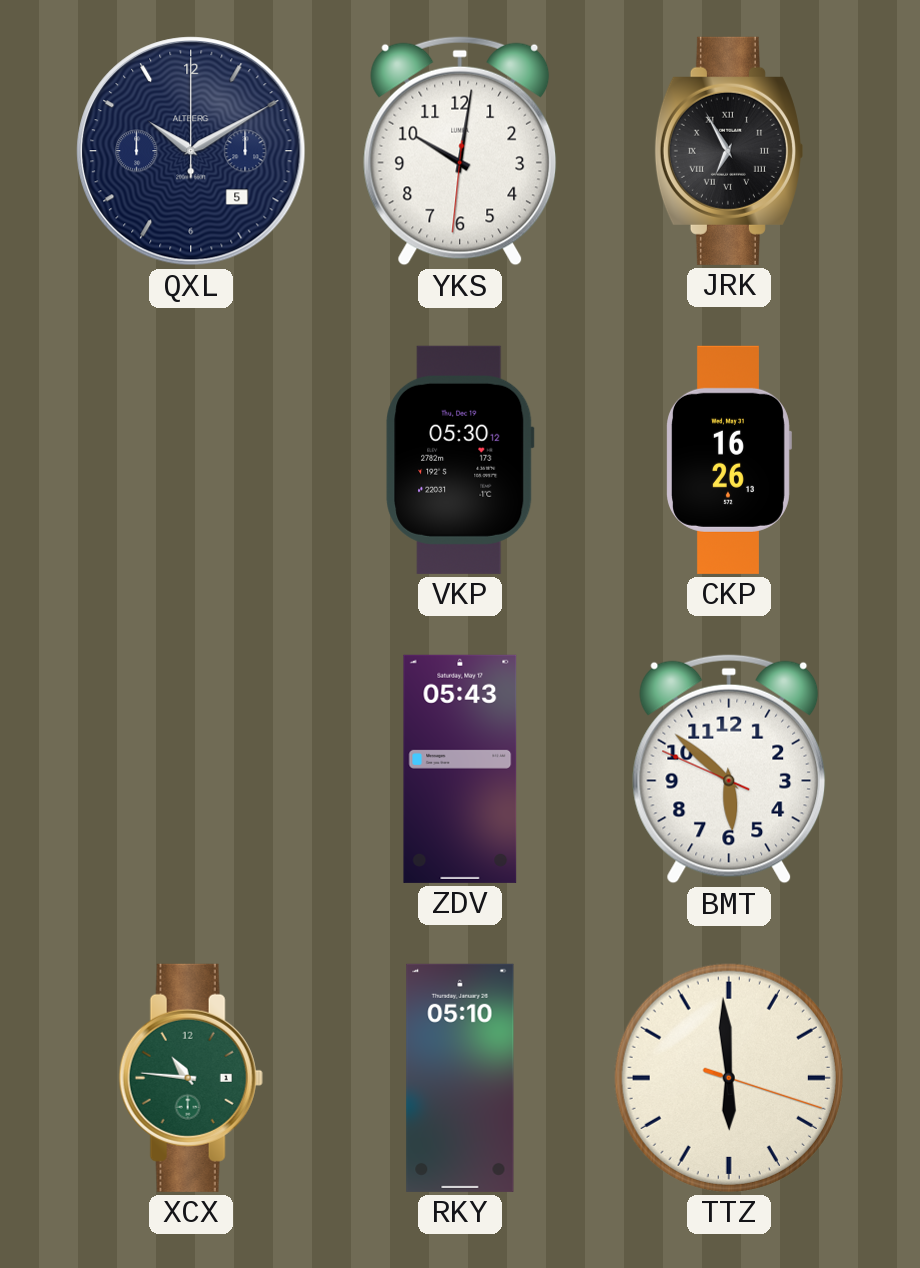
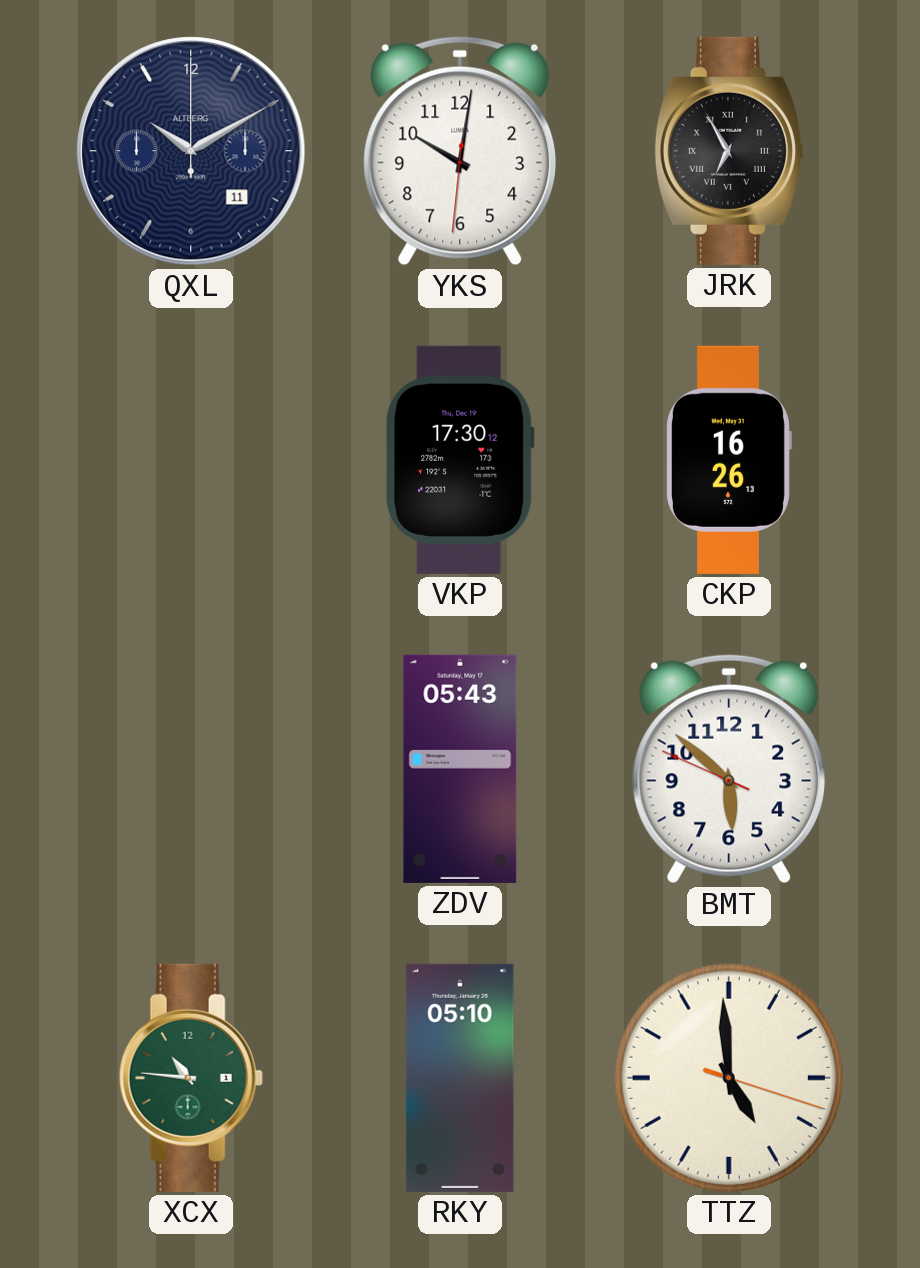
QXL date: 5 -> 11
VKP: 05:30 -> 17:30
TTZ: 5:59 -> 4:59
